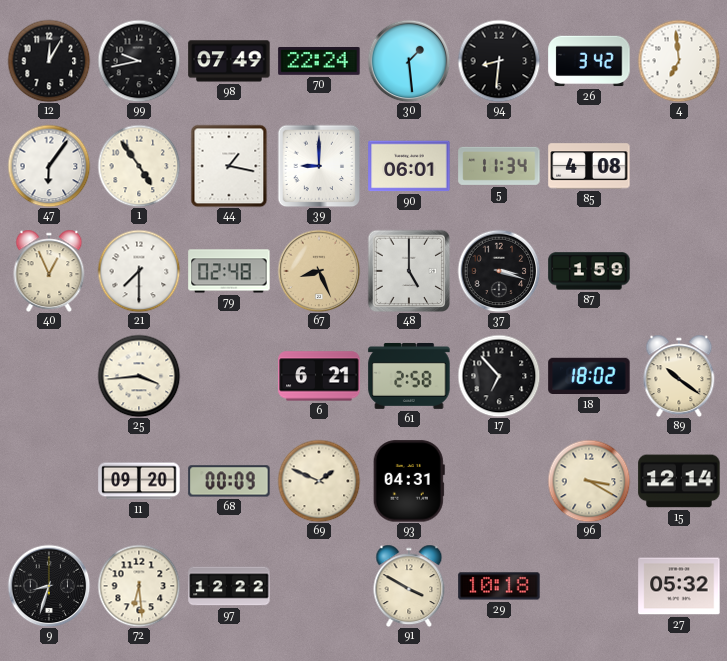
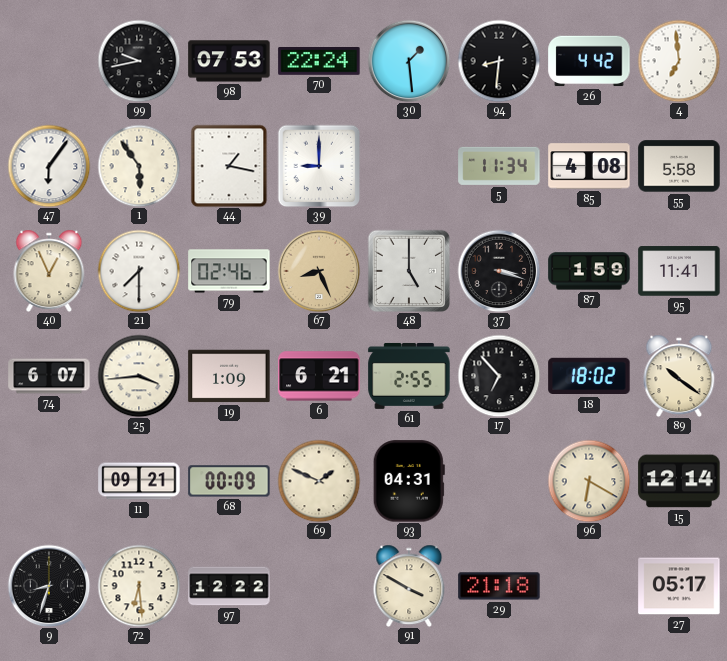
12: 12:05 -> none
98: 07:49 -> 07:53
26: 3:42 -> 4:42
1: 4:54 -> 5:54
90: 06:01 -> none
55: none -> 5:58
79: 02:48 -> 02:46
95: none -> 11:41
74: none -> 6:07
19: none -> 1:09
61: 2:58 -> 2:55
11: 09:20 -> 09:21
96: 3:20 -> 6:20
29: 10:18 -> 21:18
27: 05:32 -> 05:17
